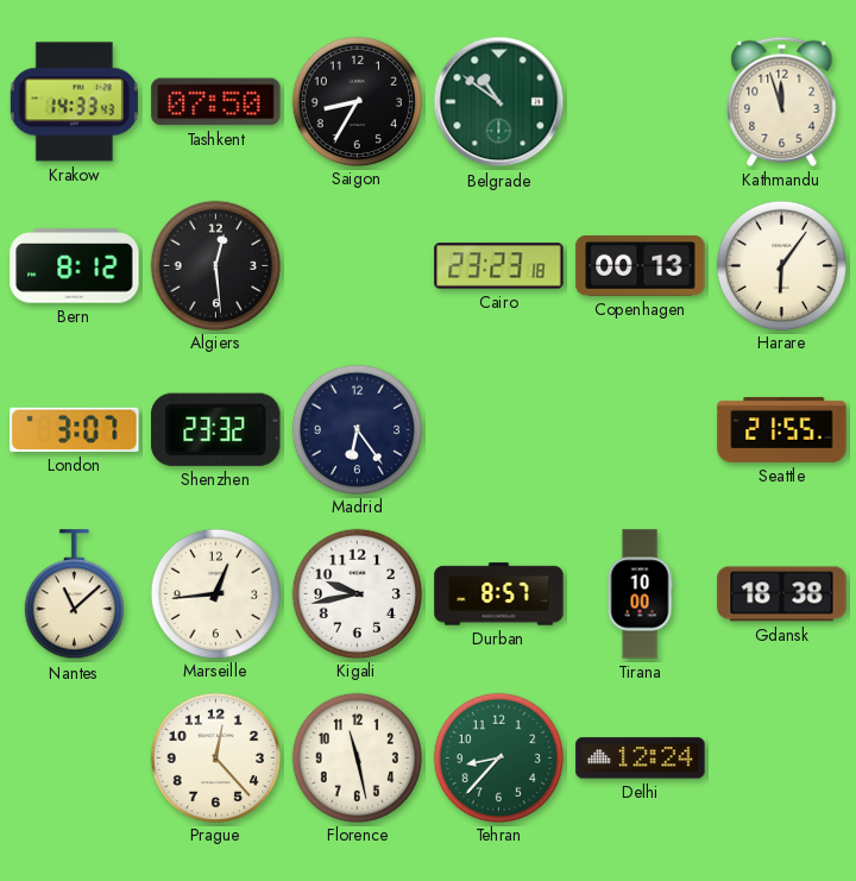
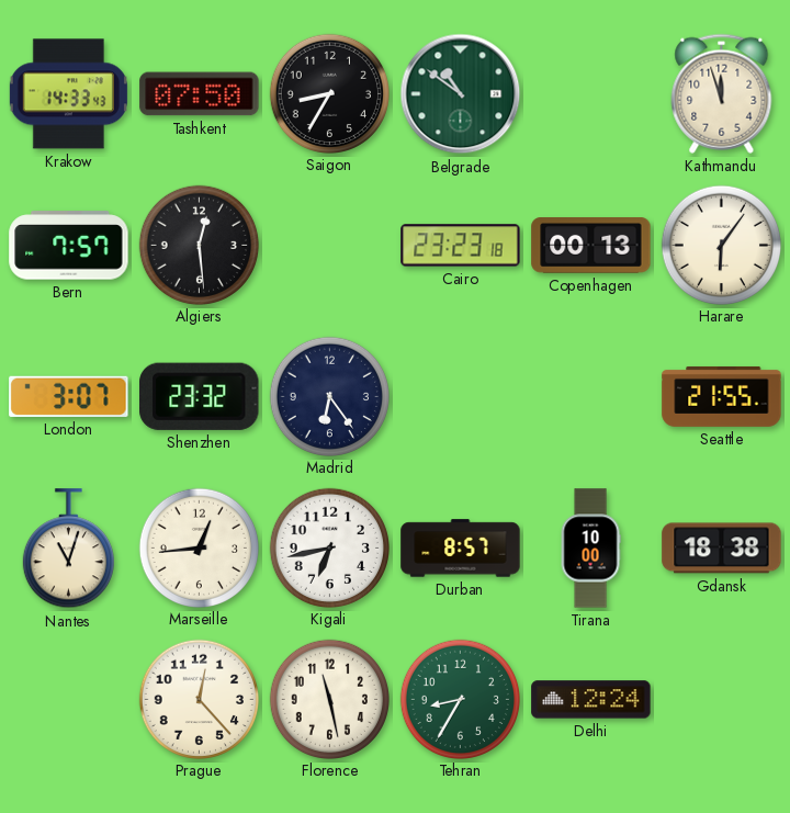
Bern: 8:12 -> 7:57
Nantes: 11:08 -> 11:03
Kigali: 9:43 -> 6:43
Tehran: 8:37 -> 8:35
